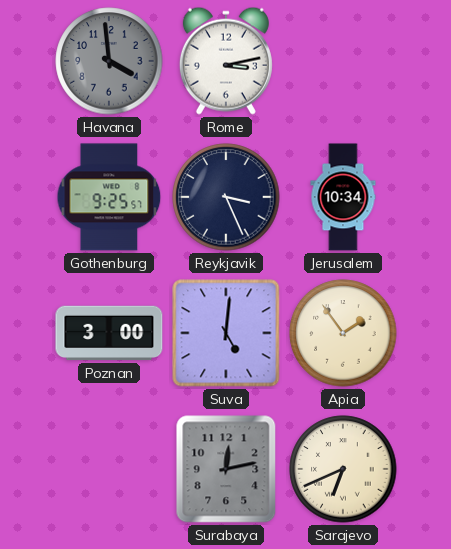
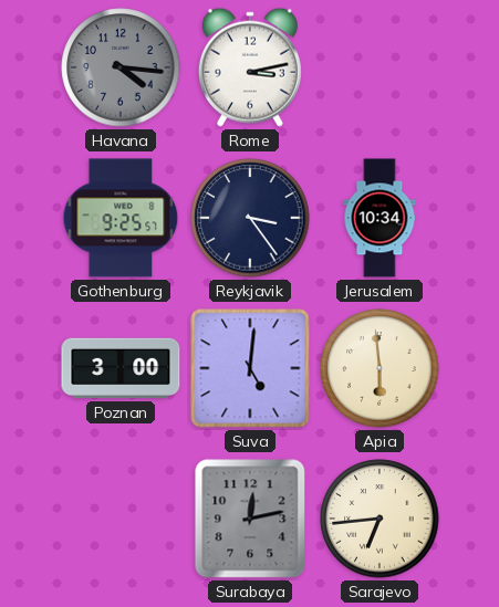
Havana: 3:59 -> 4:16
Reykjavik: 3:26 -> 3:24
Apia: 1:54 -> 5:59
Sarajevo: 6:41 -> 6:44
